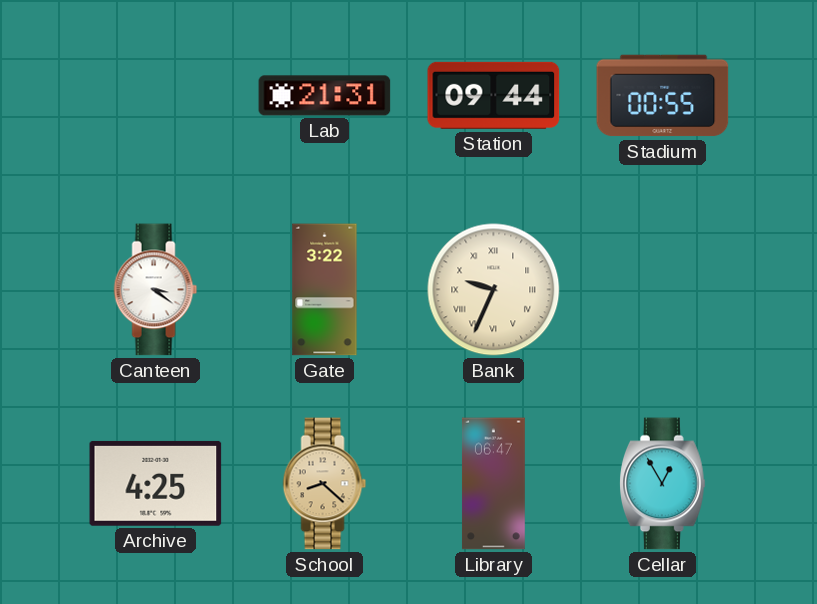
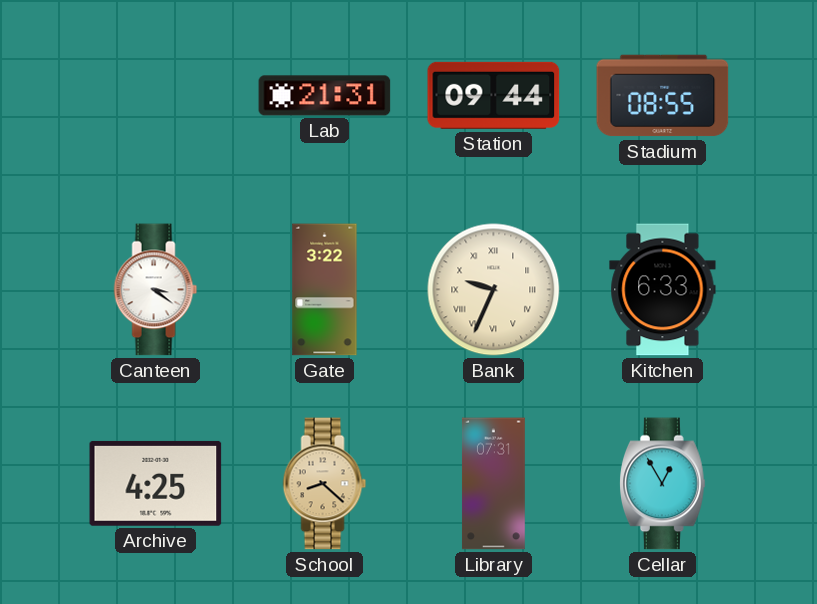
Stadium: 00:55 -> 08:55
Kitchen: none -> 6:33
Library: 06:47 -> 07:31
